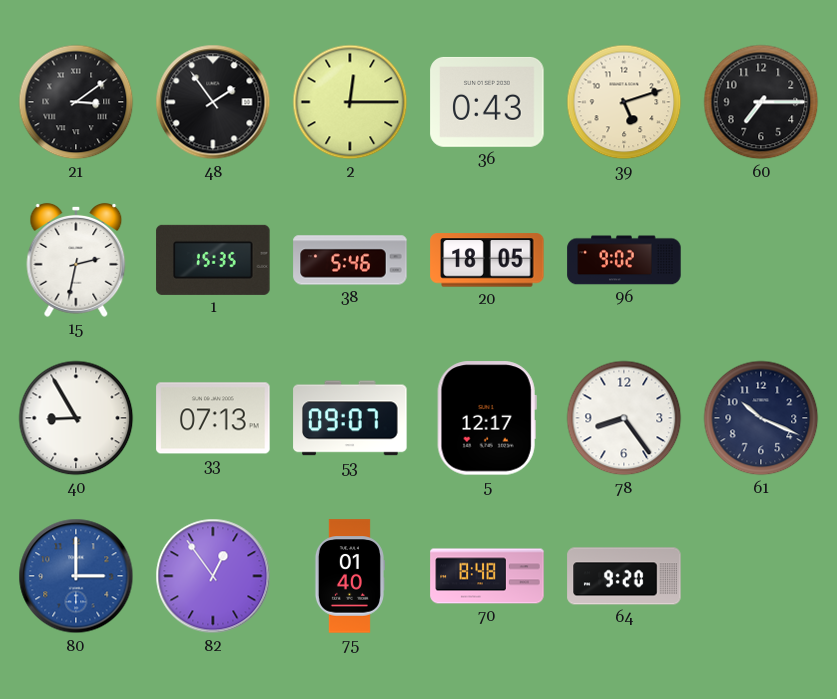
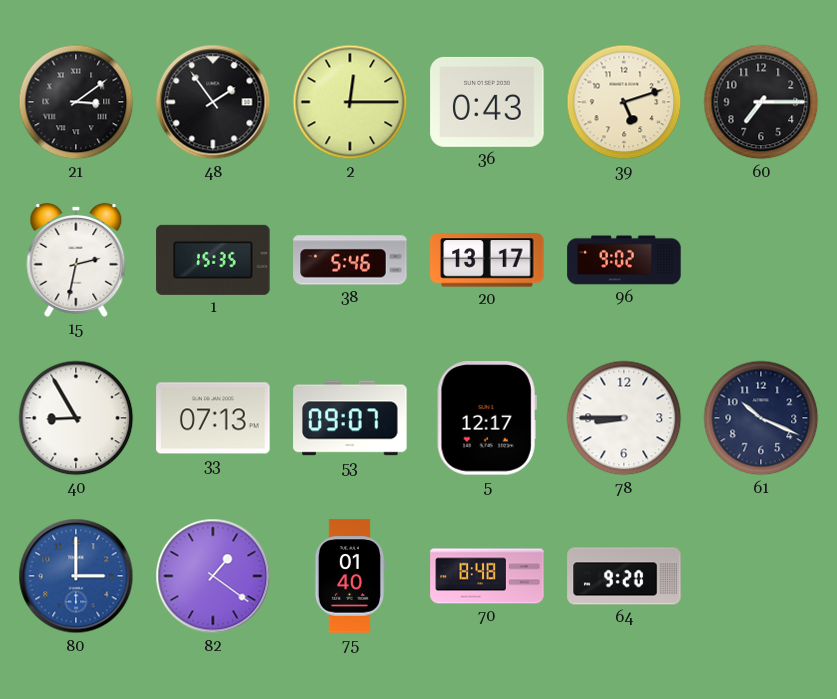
20: 18:05 -> 13:17
78: 8:24 -> 8:45
82: 12:54 -> 1:21
